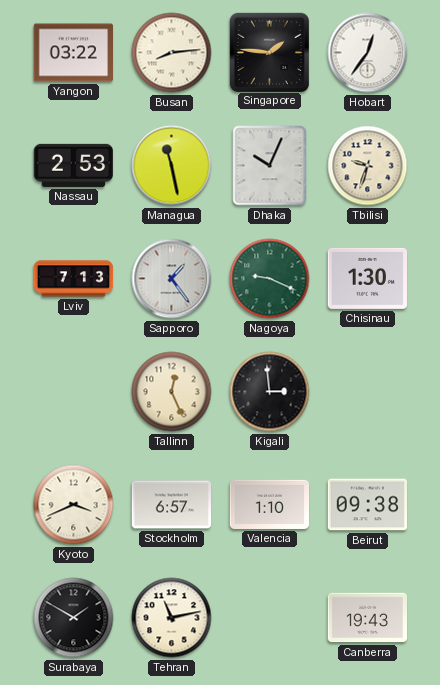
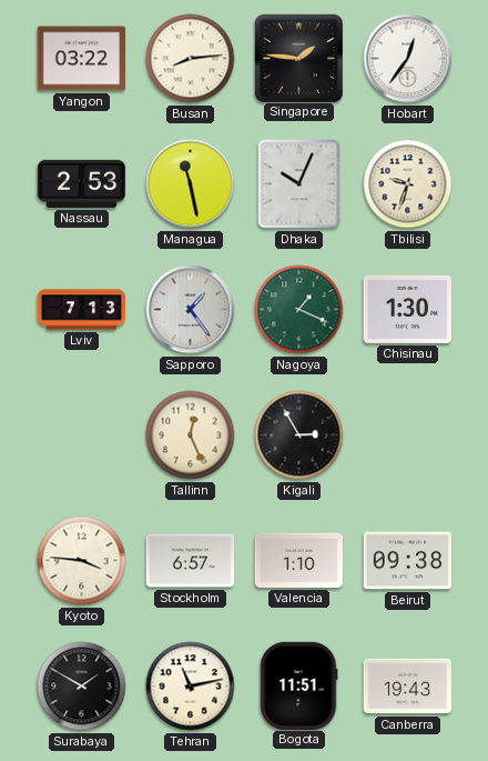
Nagoya: 9:19 -> 1:19
Kigali: 2:59 -> 2:55
Kyoto: 3:41 -> 3:46
Bogota: none -> 11:51
